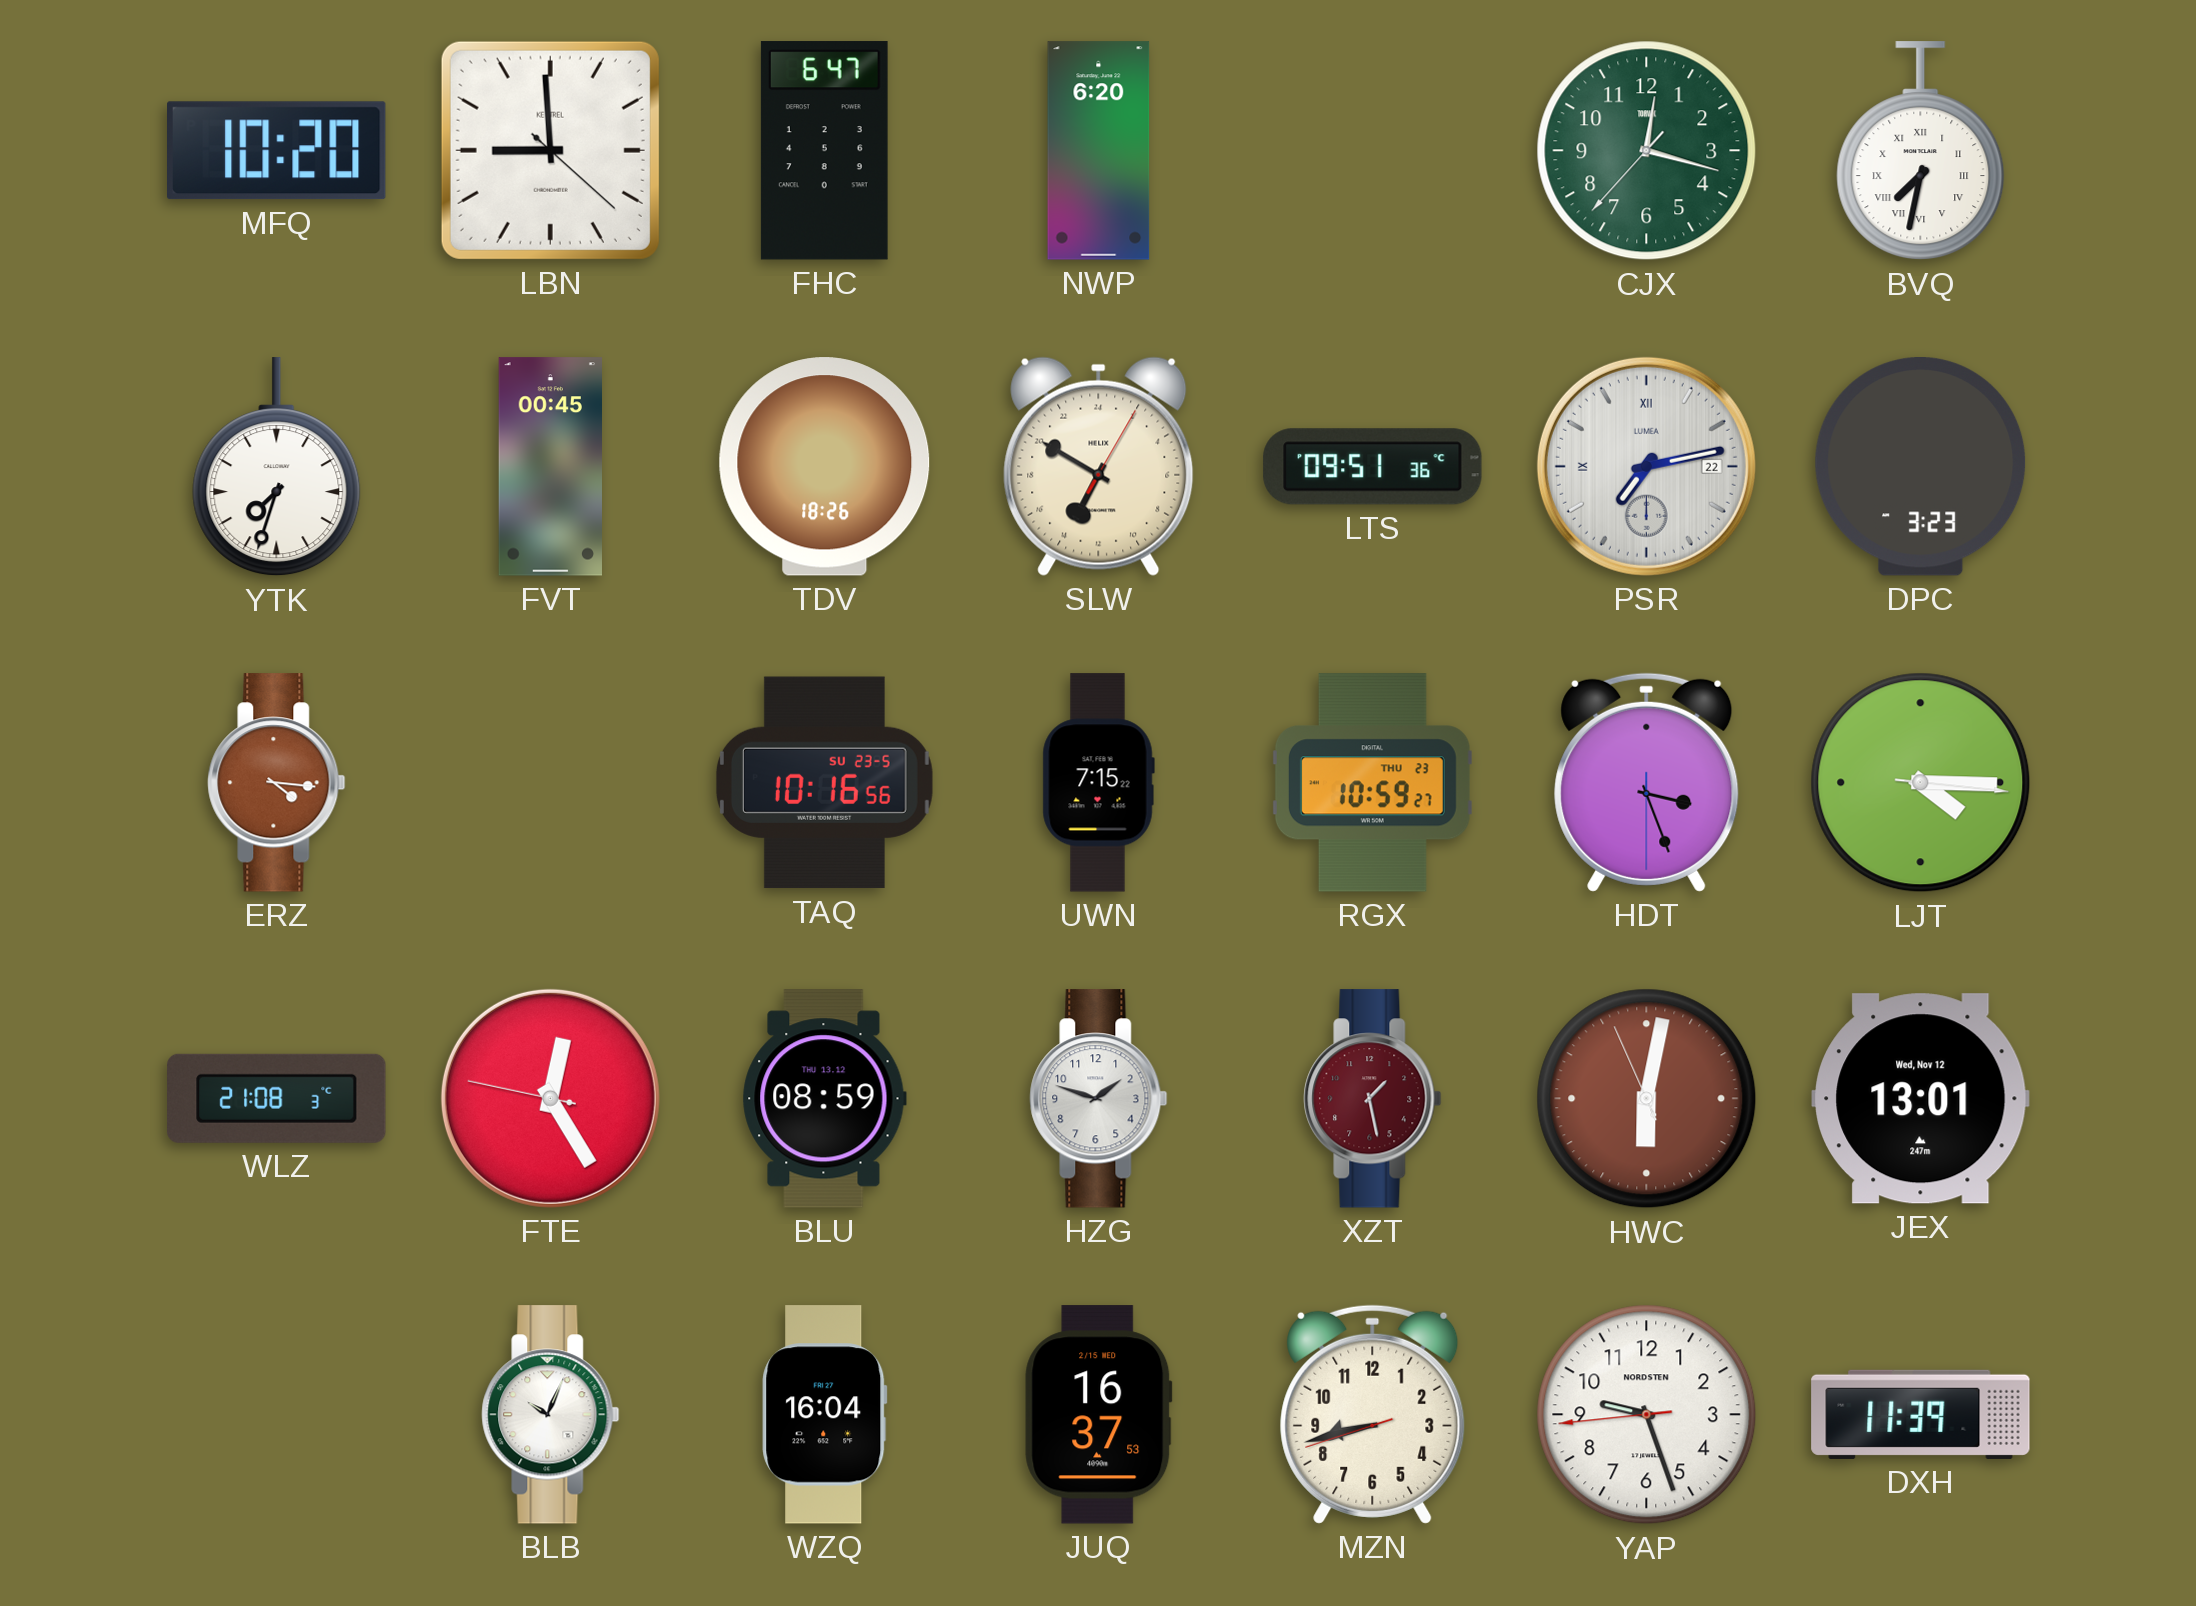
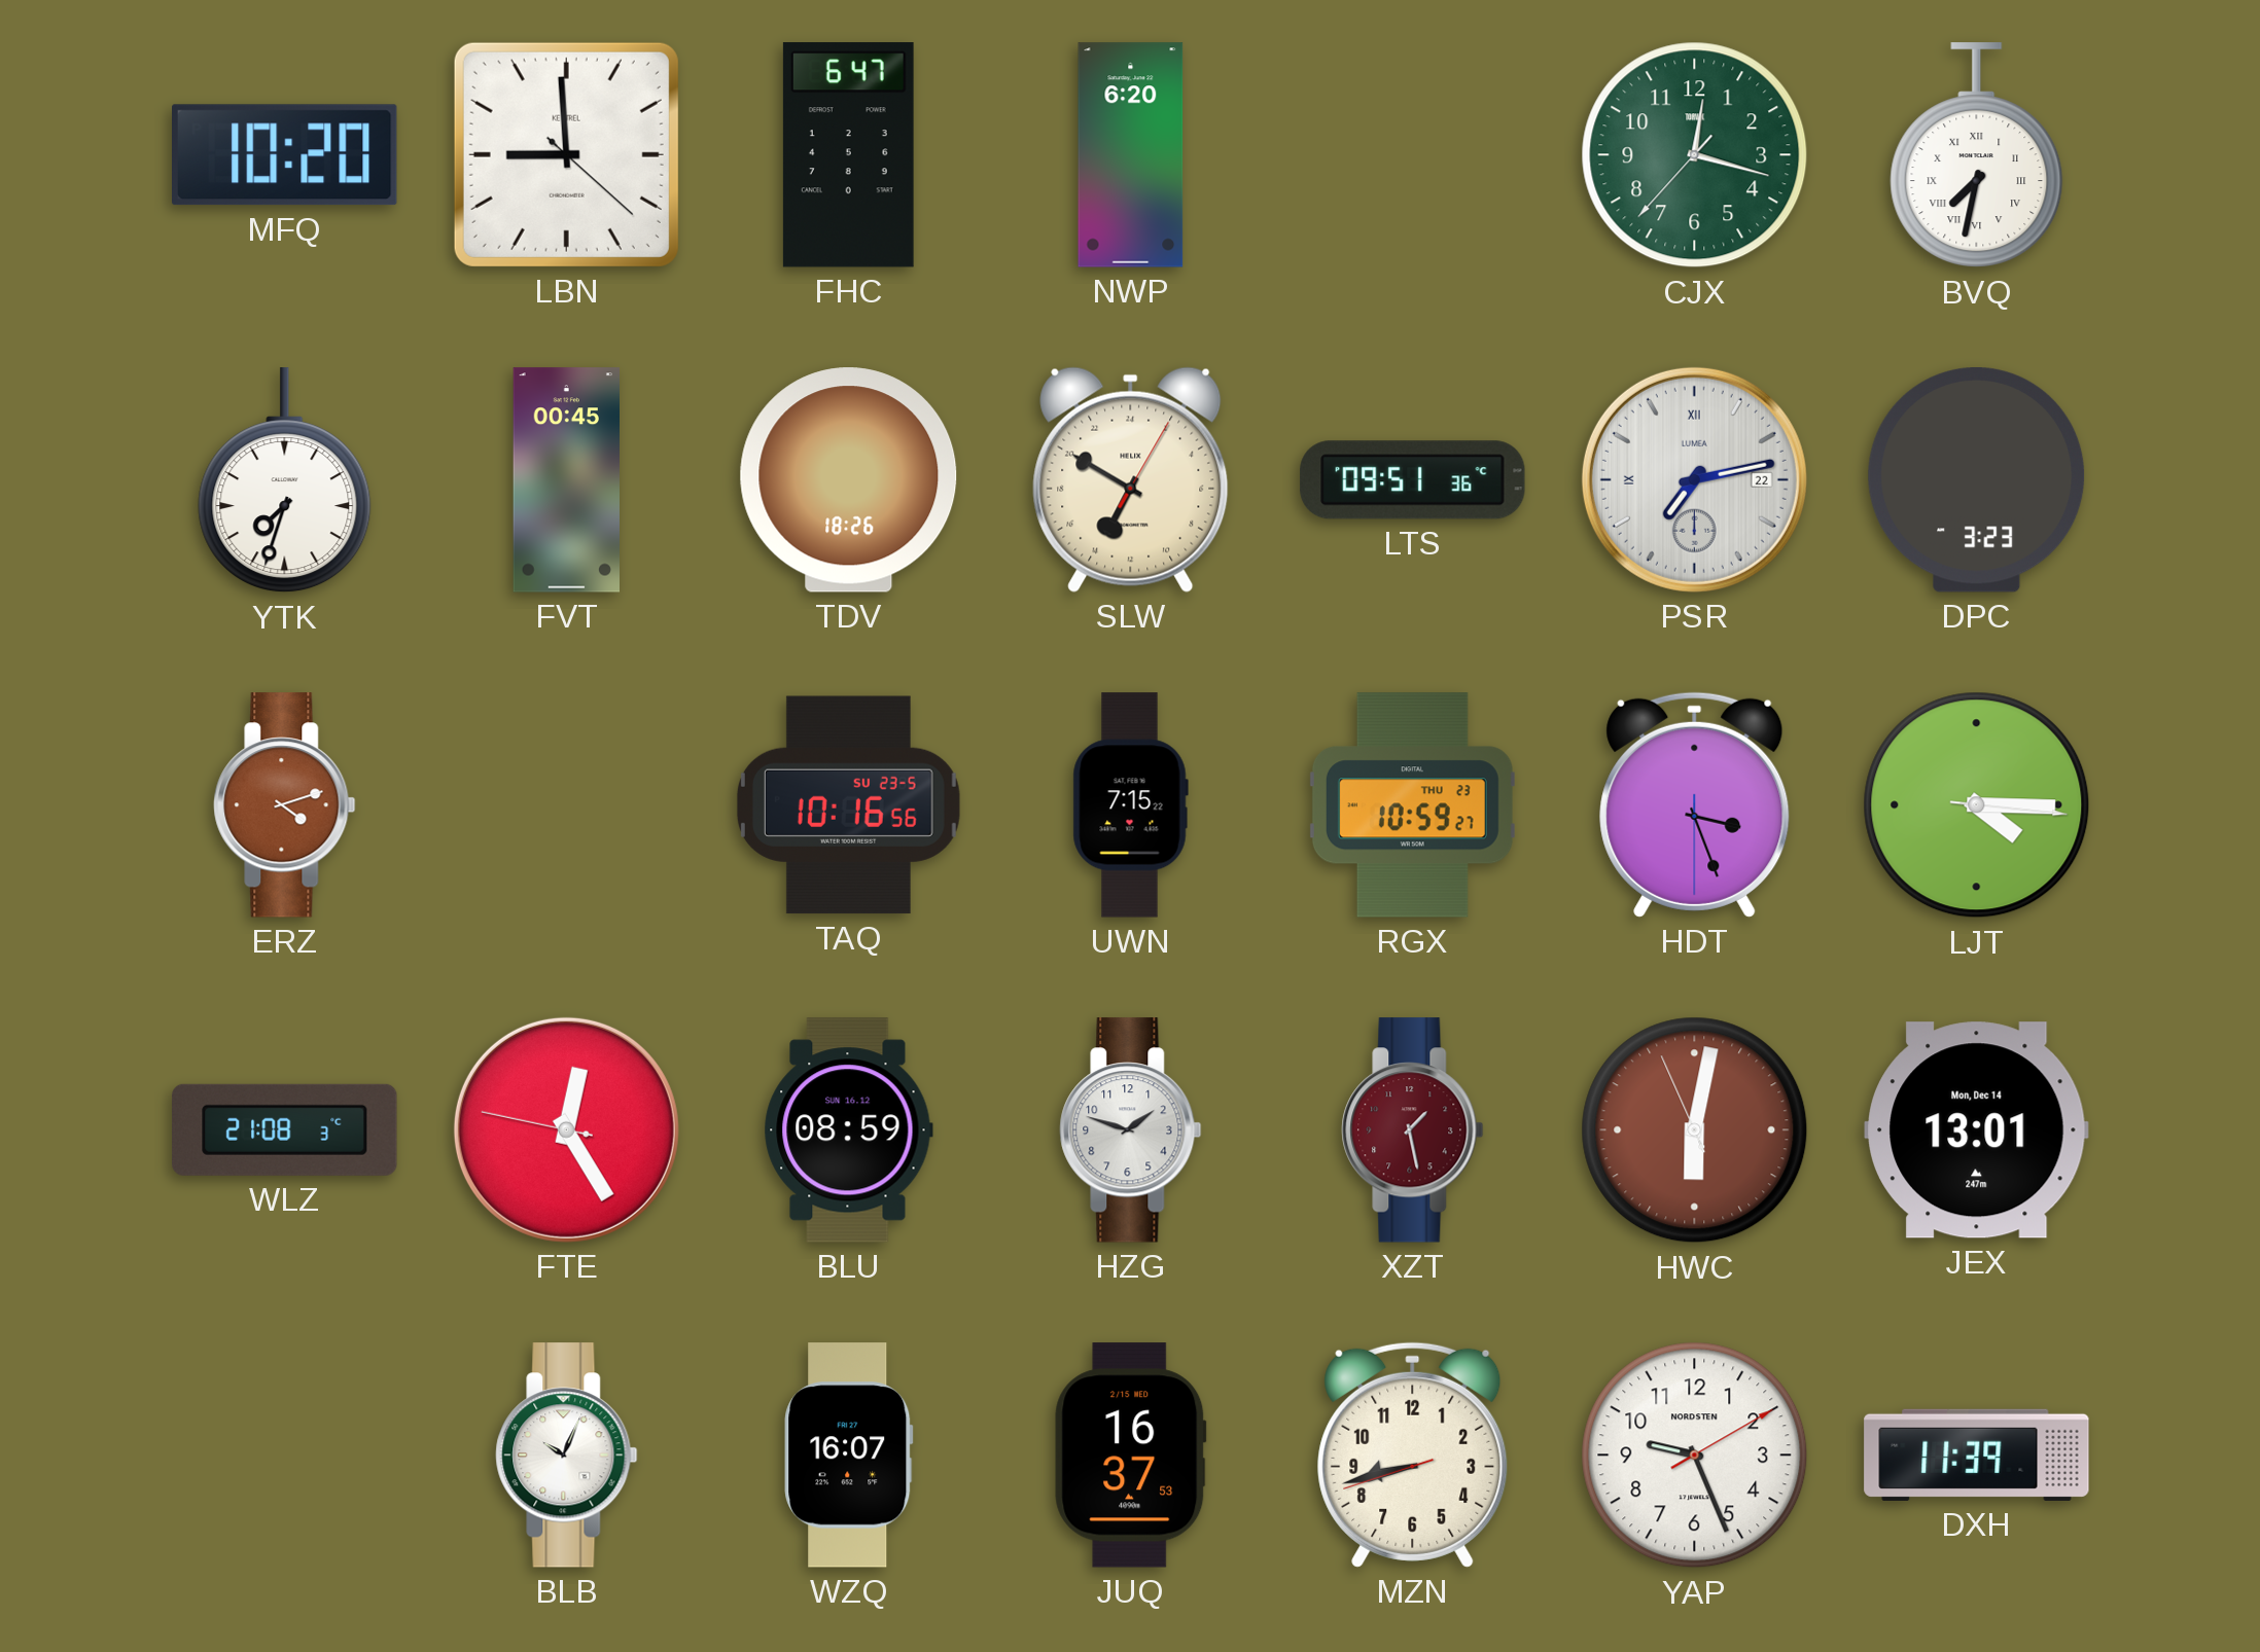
ERZ: 4:16 -> 4:12
BLU date: THU 13.12 -> SUN 16.12
JEX date: Wed, Nov 12 -> Mon, Dec 14
WZQ: 16:04 -> 16:07
YAP: 9:26:44 -> 9:26:10
